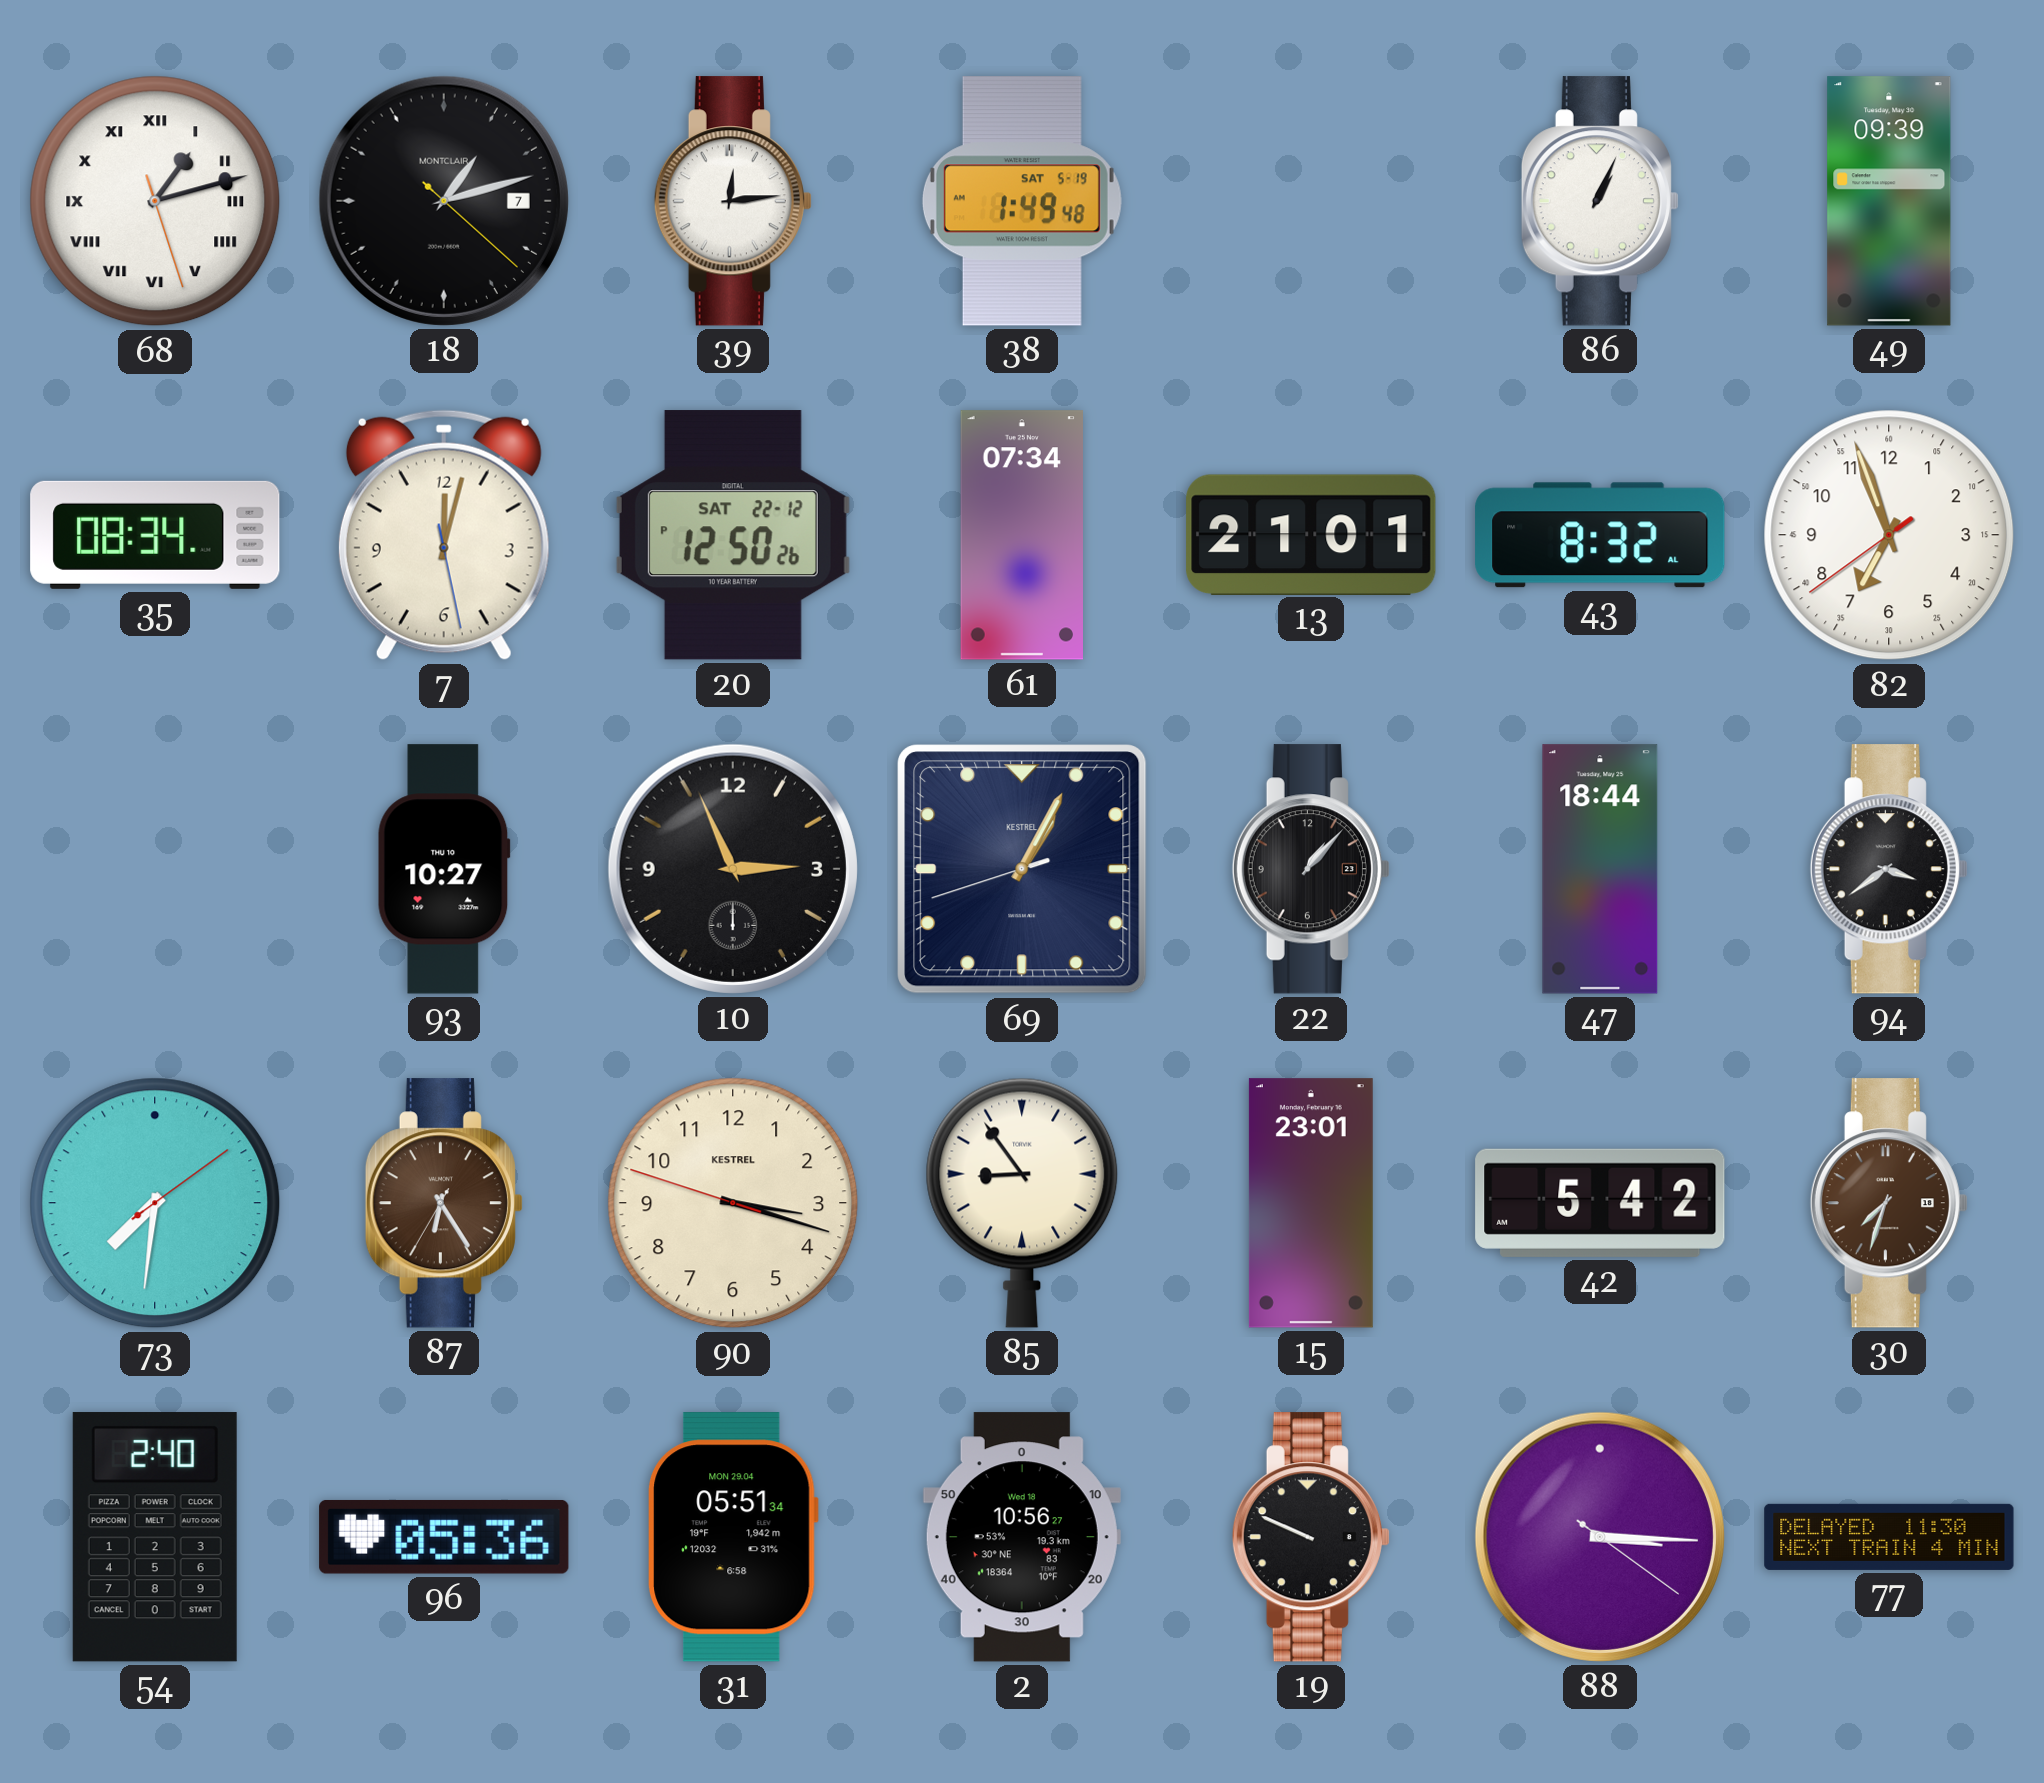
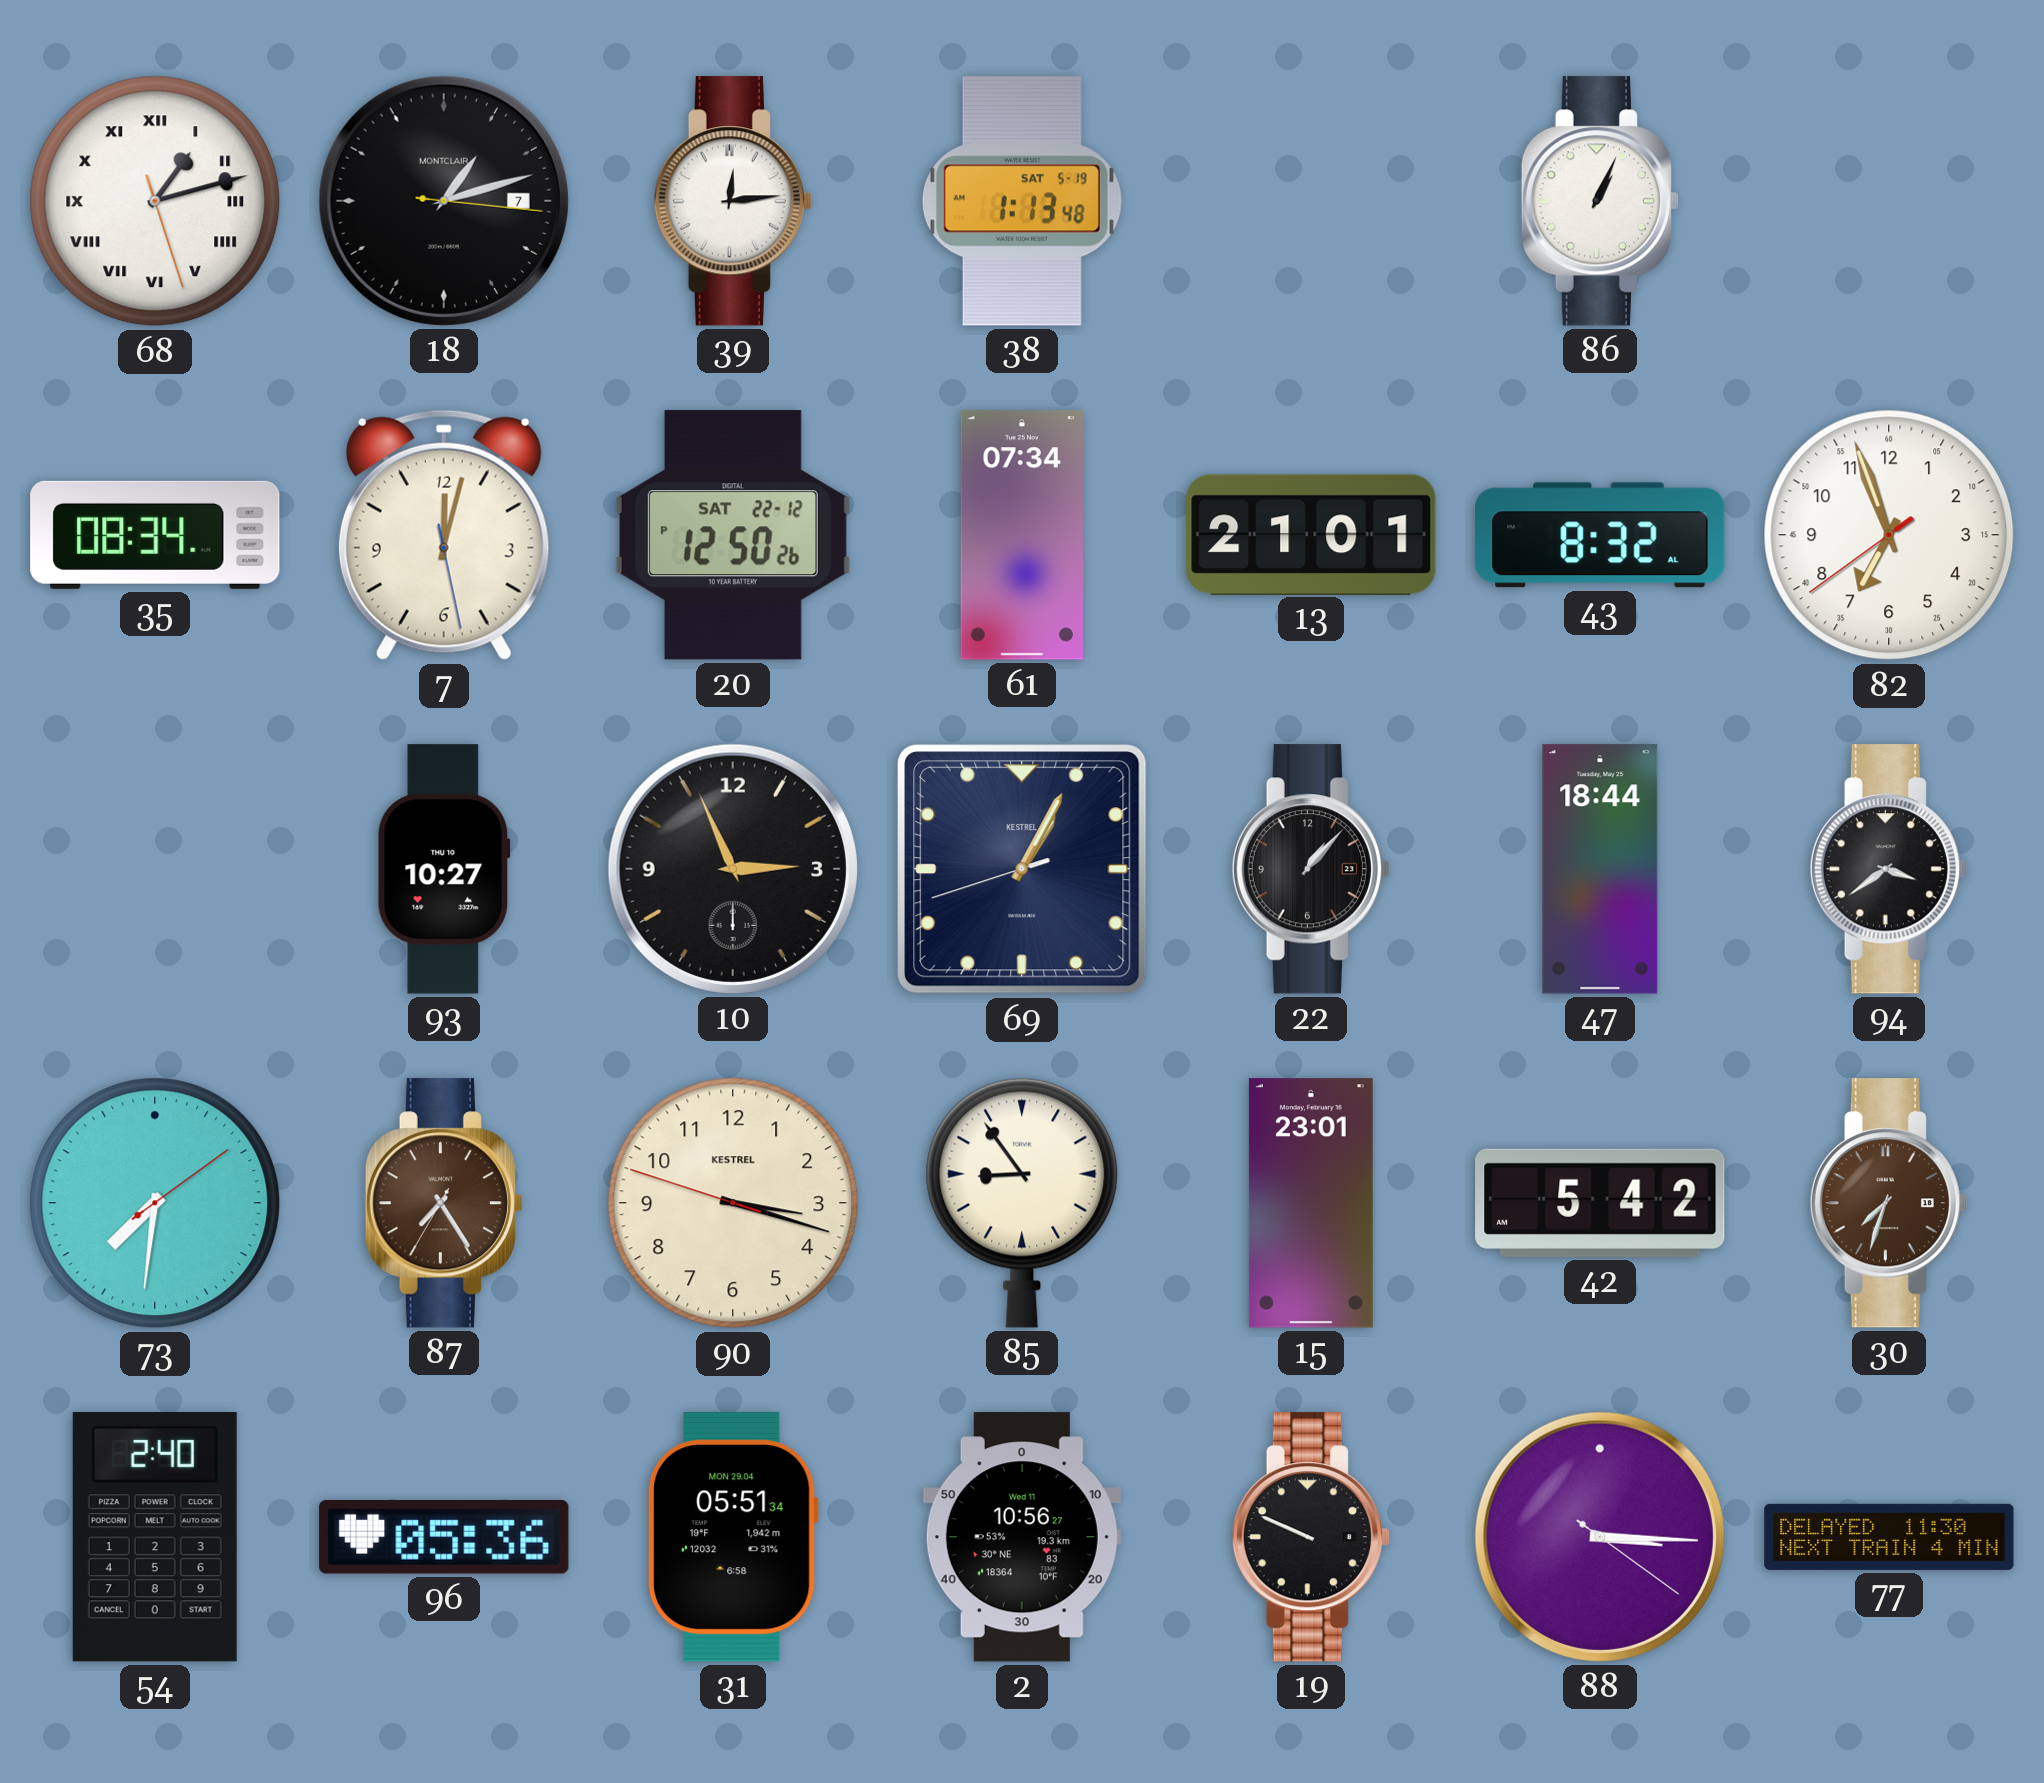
18: 1:12:22 -> 1:12:16
38: 1:49 -> 1:13
49: 09:39 -> none
87: 6:24 -> 7:24
2 date: Wed 18 -> Wed 11
